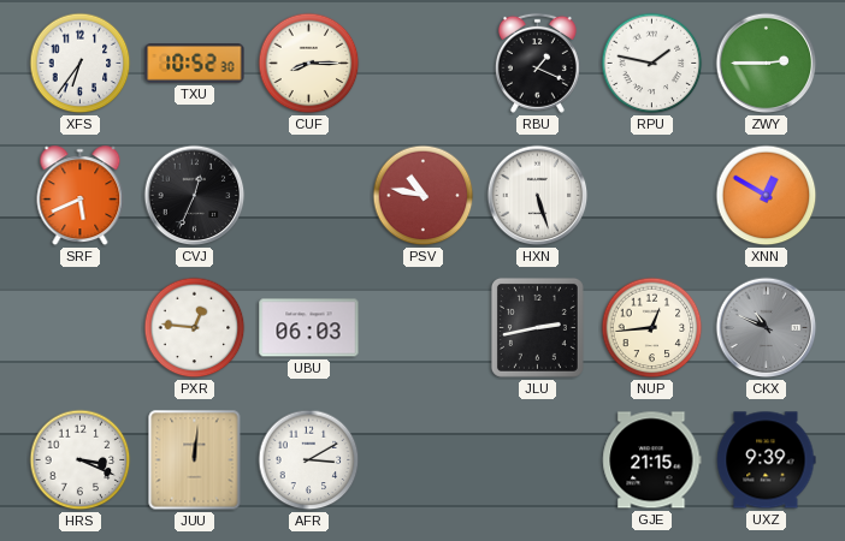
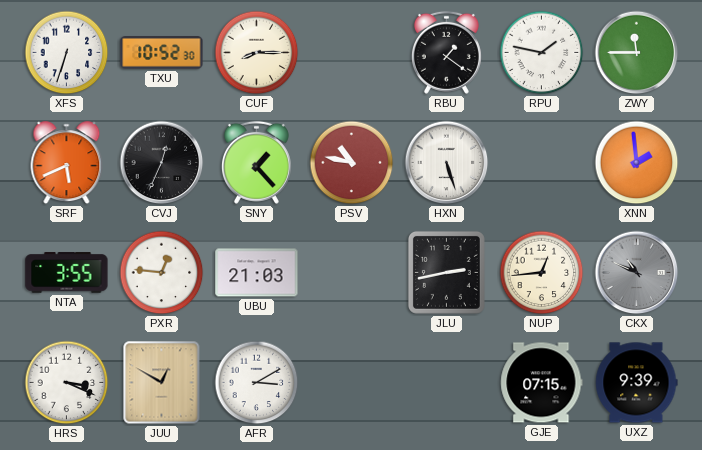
XFS: 6:36 -> 6:33
RBU: 1:19 -> 1:21
ZWY: 2:45 -> 11:45
SNY: none -> 1:23
XNN: 12:50 -> 1:59
NTA: none -> 3:55
UBU: 06:03 -> 21:03
JUU: 12:01 -> 12:50
GJE: 21:15 -> 07:15
